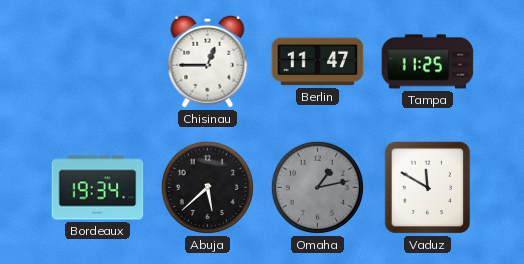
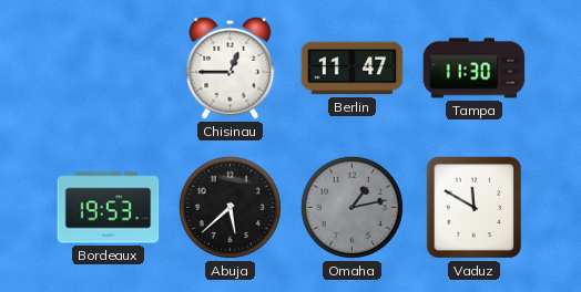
Tampa: 11:25 -> 11:30
Bordeaux: 19:34 -> 19:53
